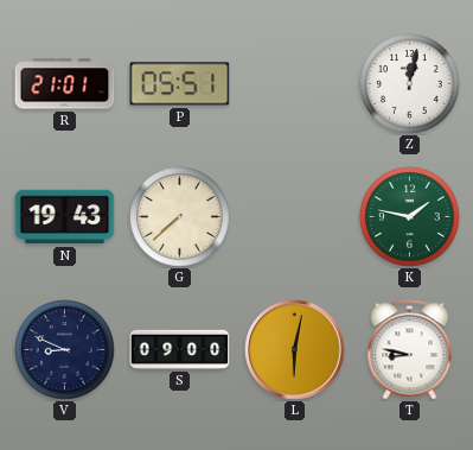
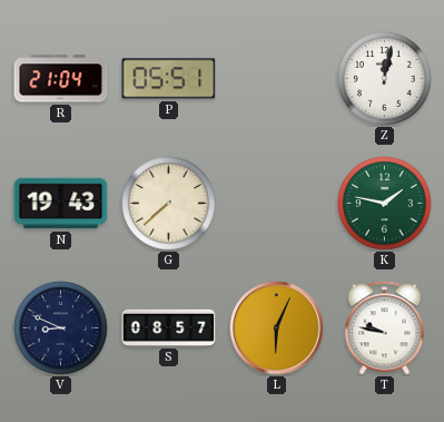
R: 21:01 -> 21:04
S: 09:00 -> 08:57
L: 6:02 -> 6:04
T: 8:47 -> 9:47
